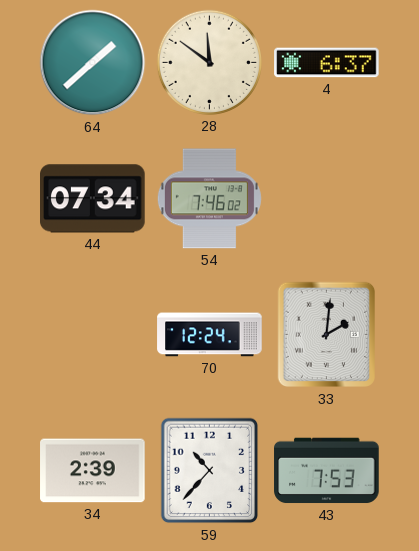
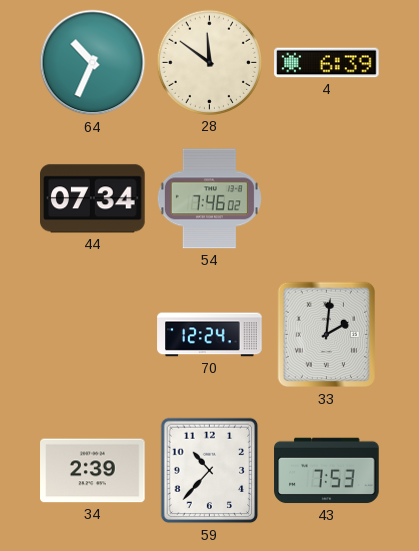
64: 1:38 -> 10:34
4: 6:37 -> 6:39
